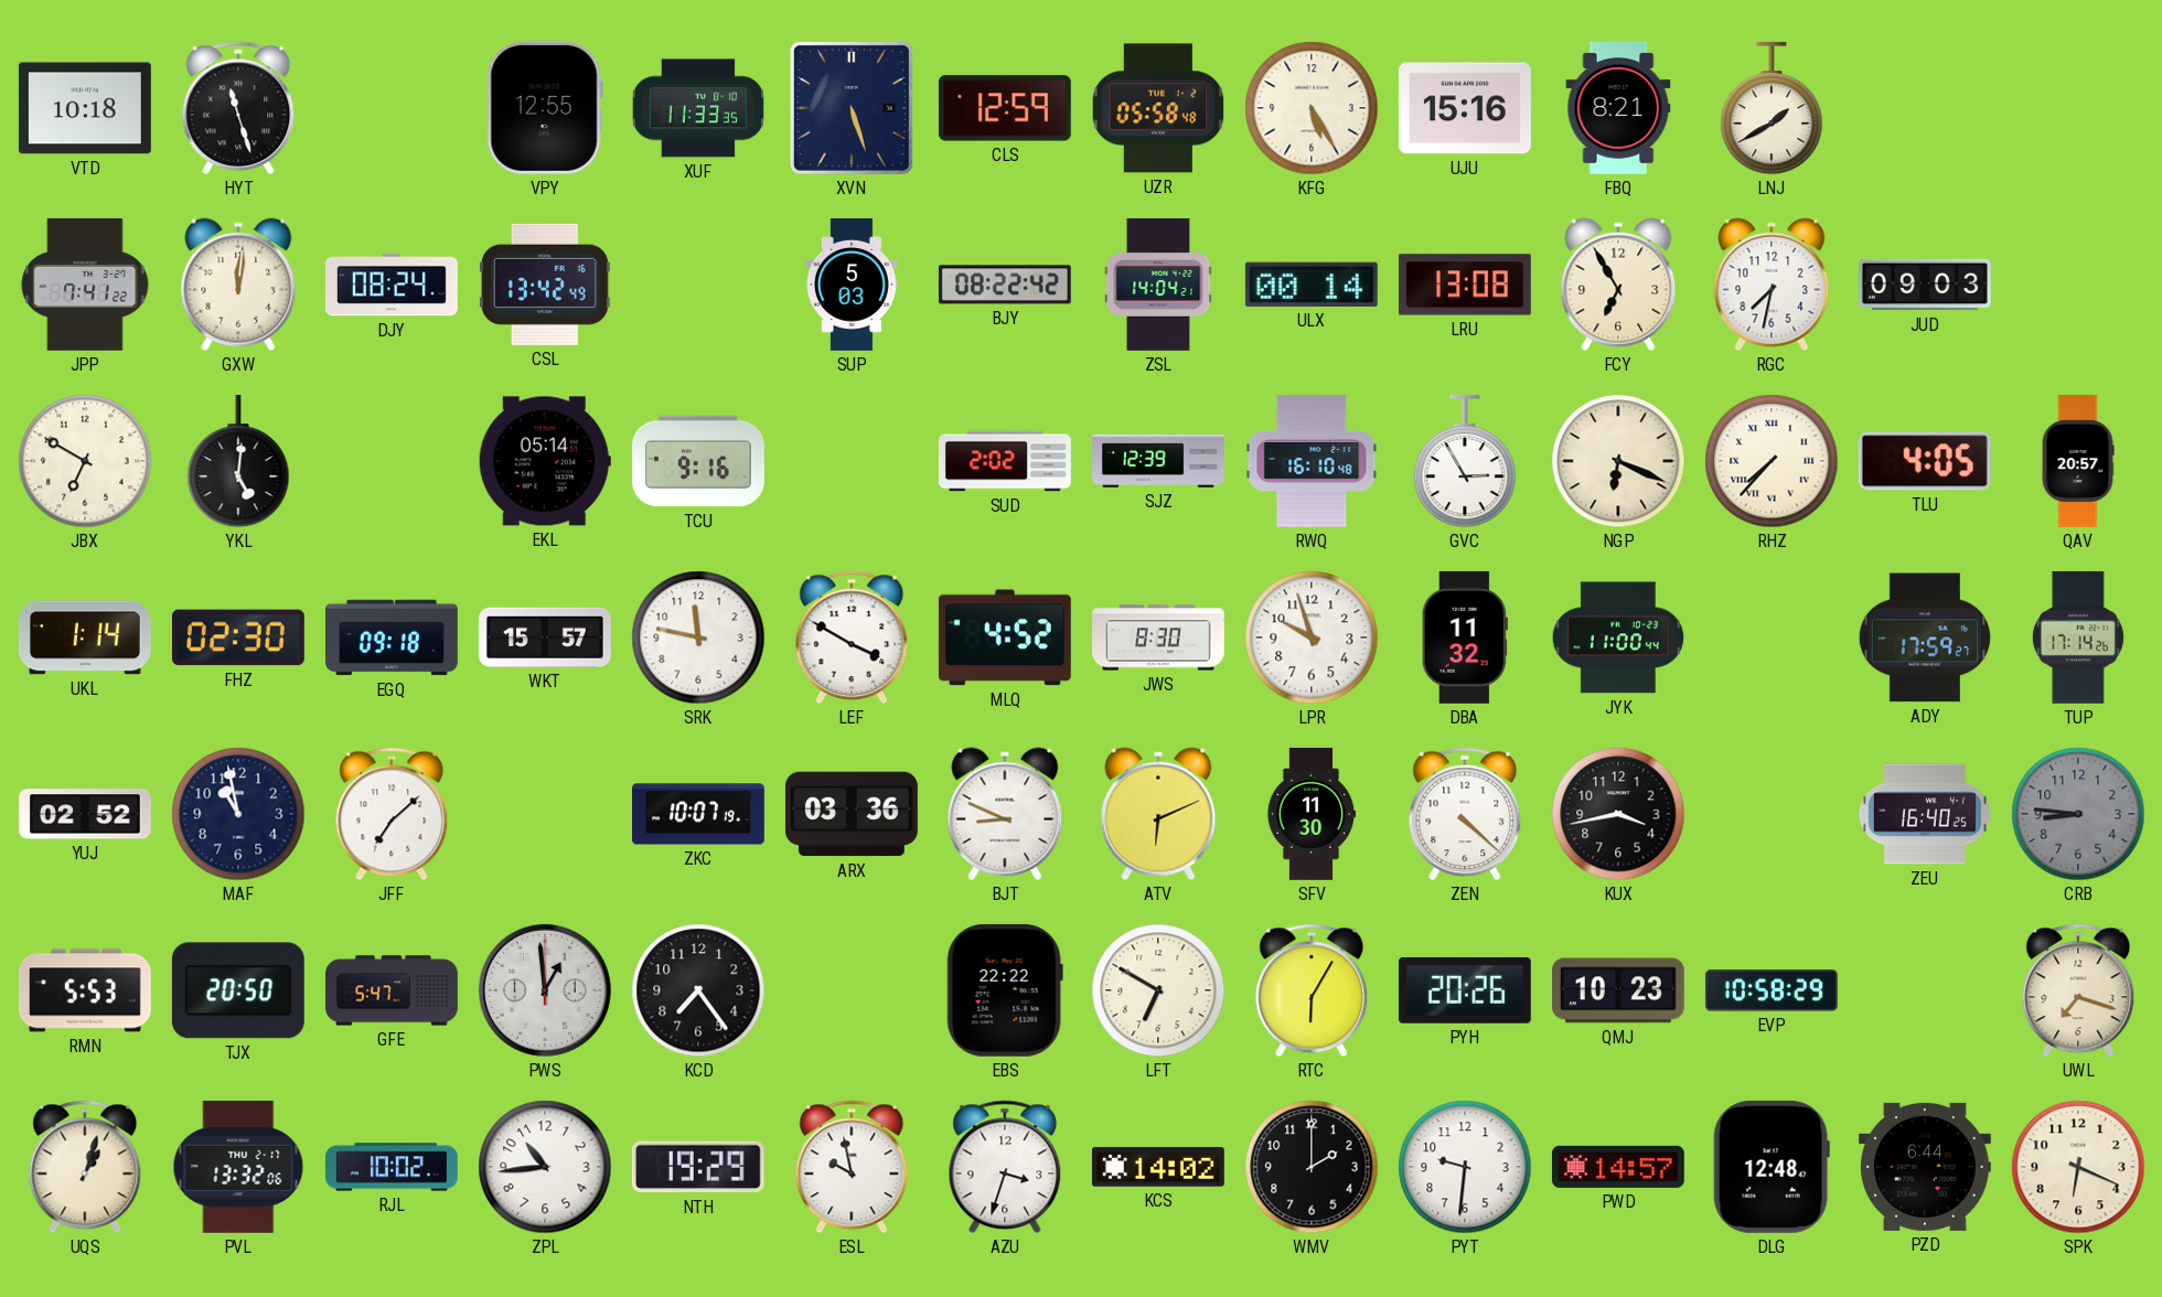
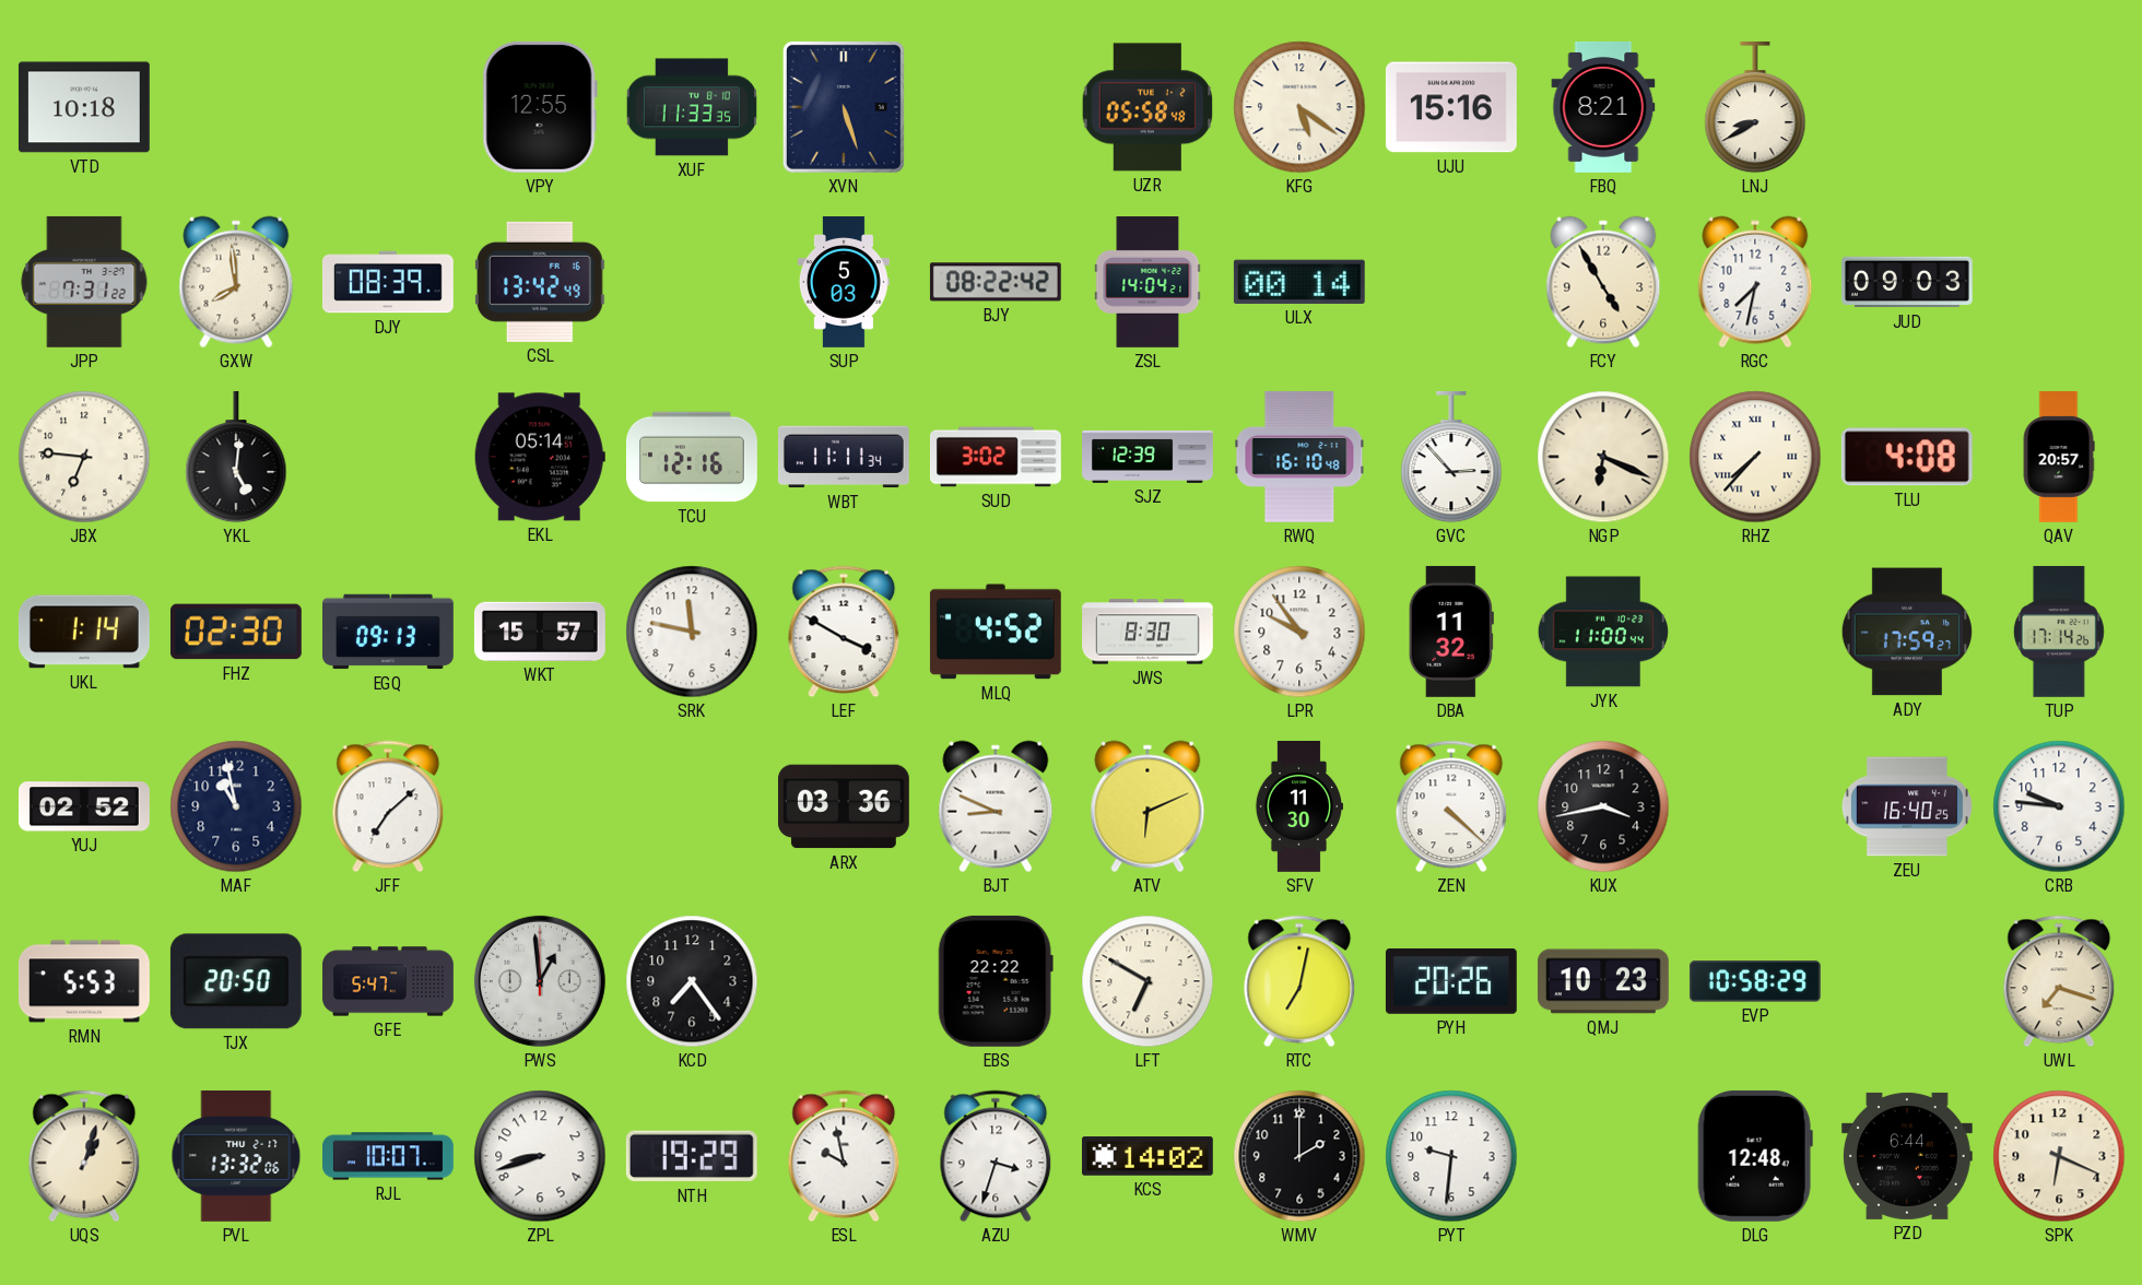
HYT: 11:27 -> none
CLS: 12:59 -> none
KFG: 5:25 -> 5:21
LNJ: 1:40 -> 8:40
JPP: 7:41 -> 7:31
GXW: 12:01 -> 7:59
DJY: 08:24 -> 08:39
LRU: 13:08 -> none
FCY: 6:55 -> 4:55
JBX: 6:50 -> 6:46
TCU: 9:16 -> 12:16
WBT: none -> 11:11
SUD: 2:02 -> 3:02
GVC: 2:55 -> 2:53
TLU: 4:05 -> 4:08
EGQ: 09:18 -> 09:13
LPR: 9:57 -> 9:54
ZKC: 10:07 -> none
CRB: 8:46 -> 9:46
CRB dial: grey -> white
RTC: 6:05 -> 7:02
RJL: 10:02 -> 10:07
ZPL: 10:44 -> 8:42
PWD: 14:57 -> none
